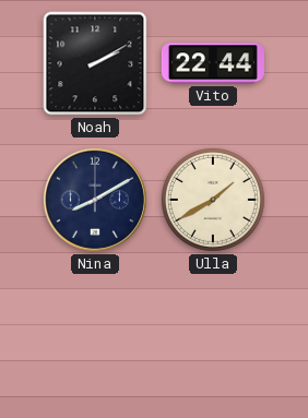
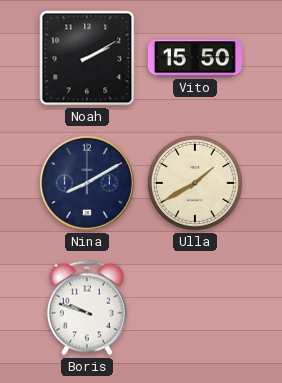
Vito: 22:44 -> 15:50
Boris: none -> 9:48
